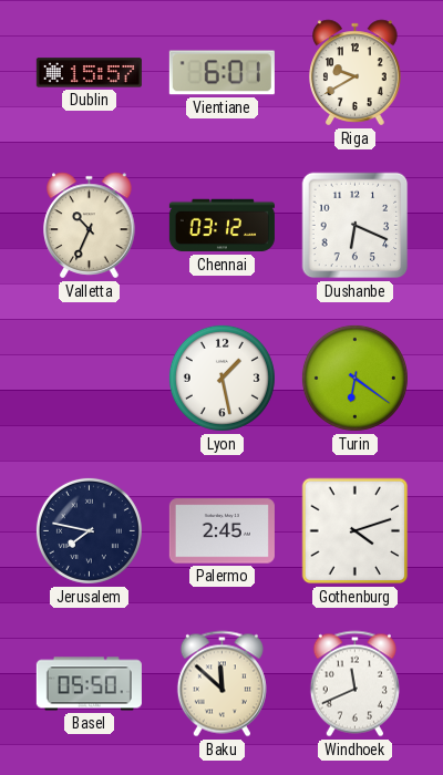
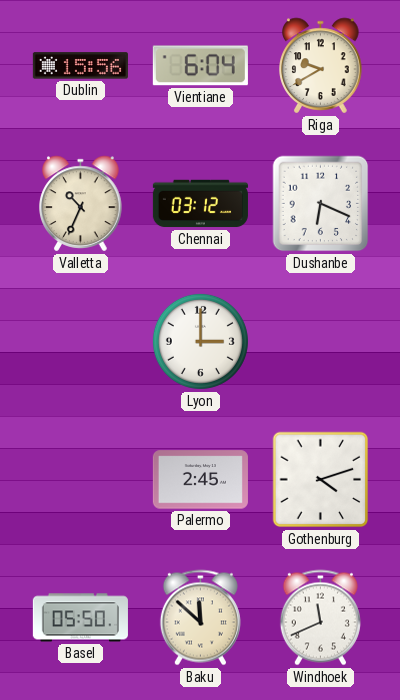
Dublin: 15:57 -> 15:56
Vientiane: 6:01 -> 6:04
Lyon: 1:28 -> 3:00
Turin: 6:21 -> none
Jerusalem: 7:47 -> none
